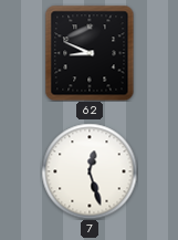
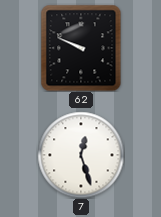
62: 8:49 -> 9:49
